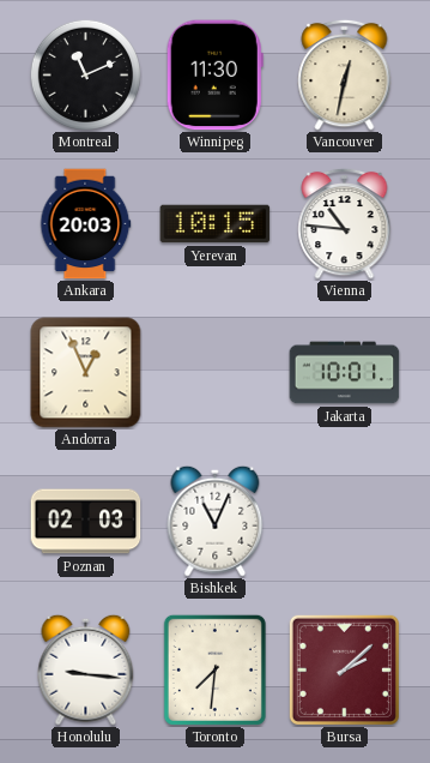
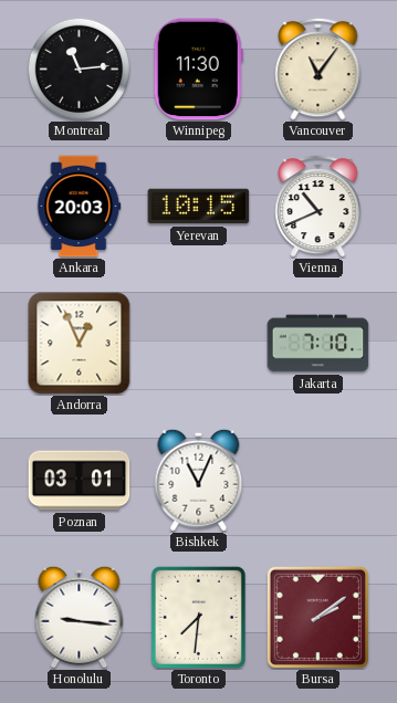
Montreal: 11:11 -> 11:14
Vancouver: 12:32 -> 11:06
Vienna: 10:46 -> 10:41
Jakarta: 10:01 -> 7:10
Poznan: 02:03 -> 03:01
Bursa: 2:08 -> 2:09
